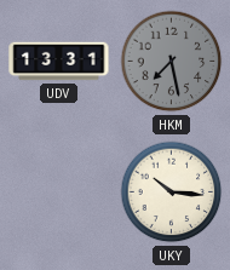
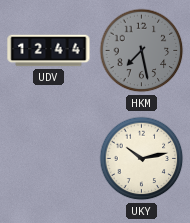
UDV: 13:31 -> 12:44
UKY: 10:16 -> 10:13
